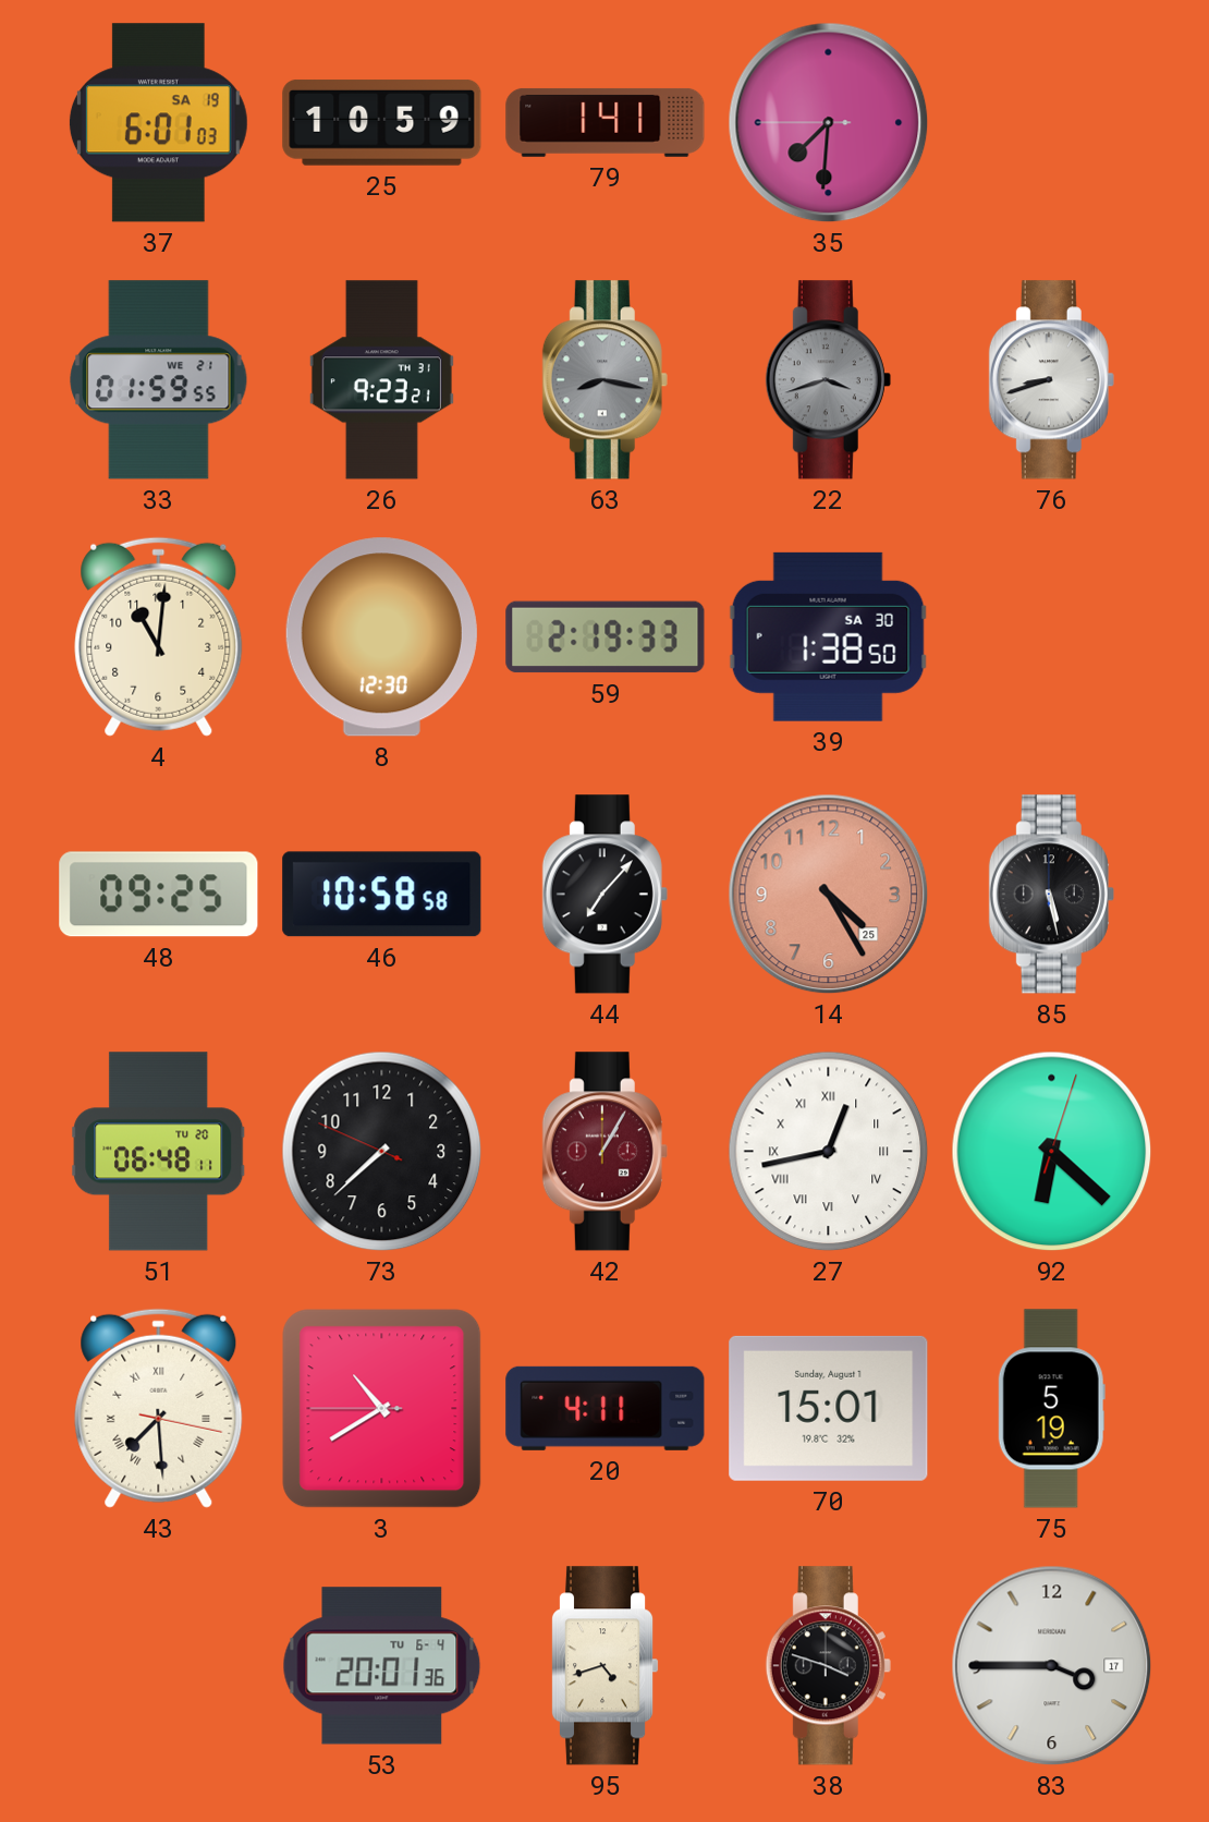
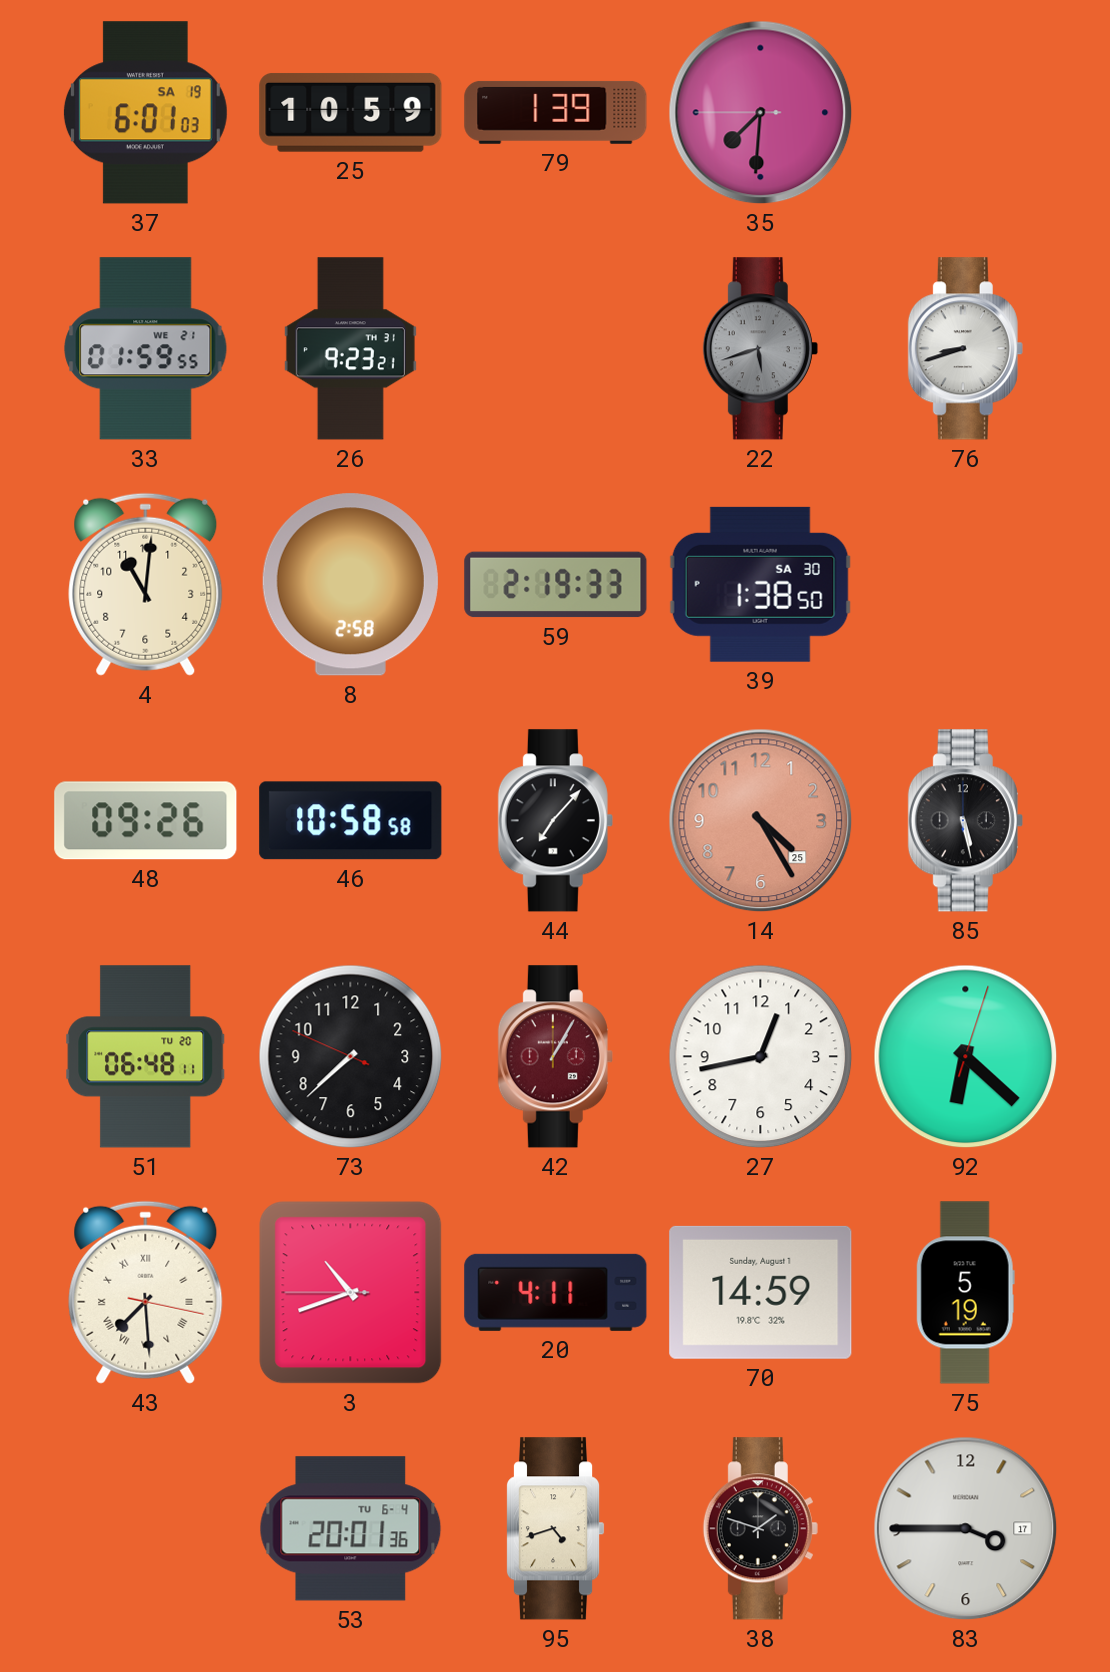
79: 1:41 -> 1:39
63: 8:17 -> none
22: 3:42 -> 5:42
8: 12:30 -> 2:58
48: 09:25 -> 09:26
27 numerals: Roman -> Arabic
3: 10:39 -> 10:41
70: 15:01 -> 14:59
38: 3:48 -> 1:48
